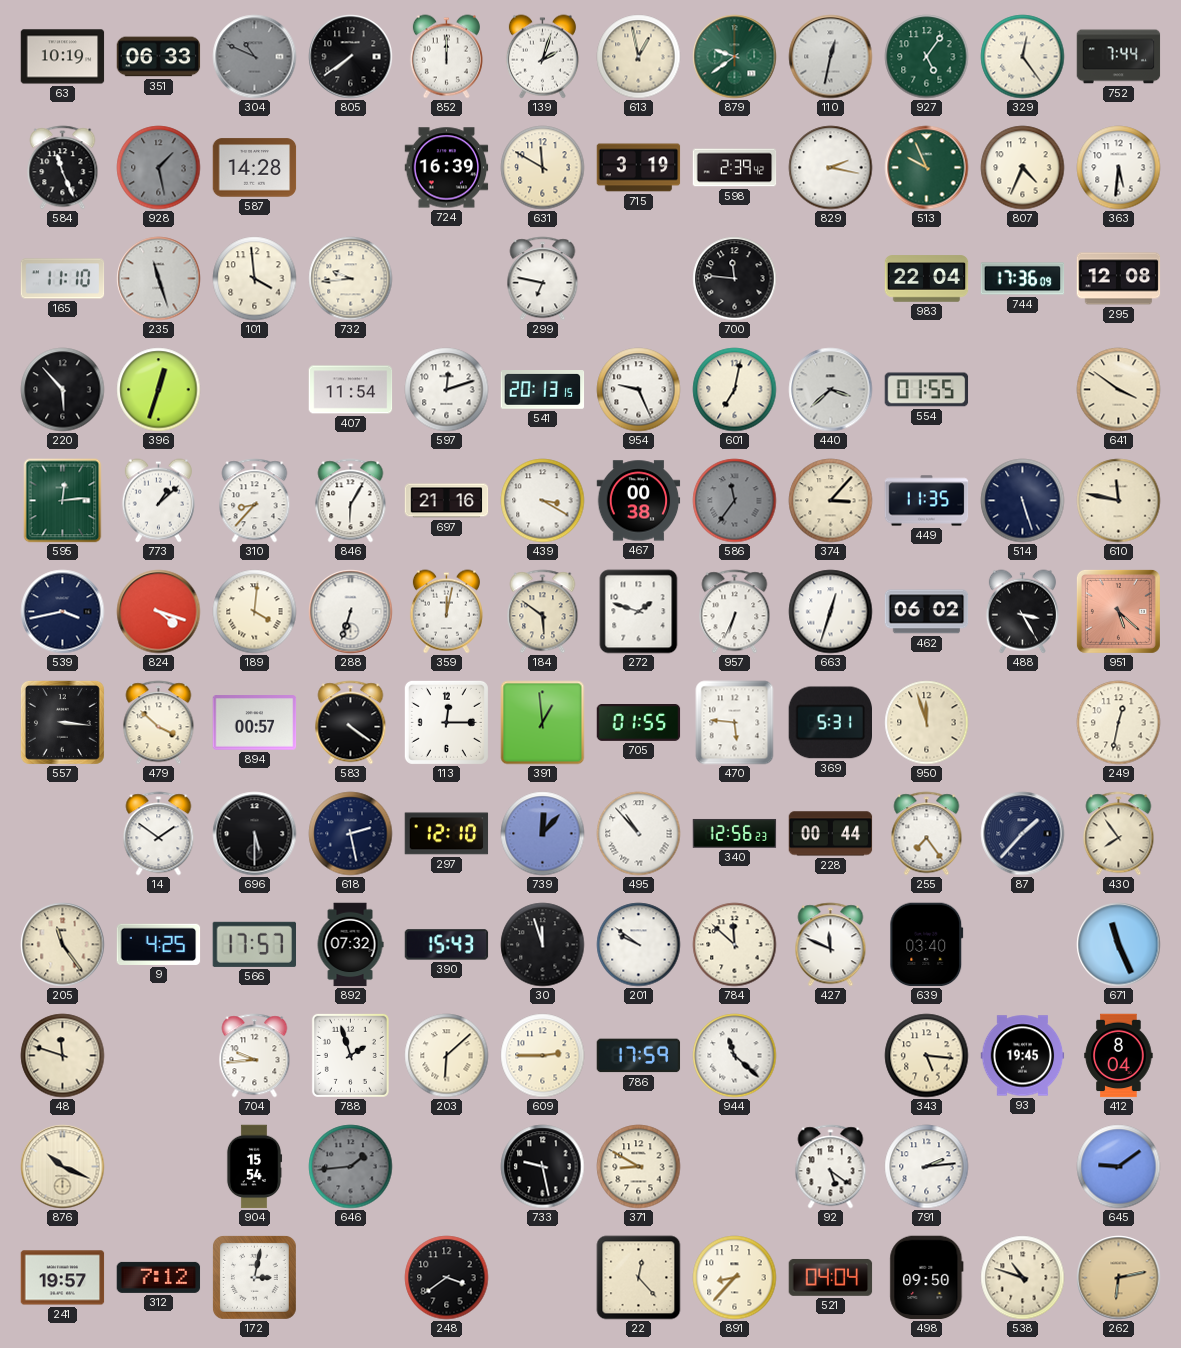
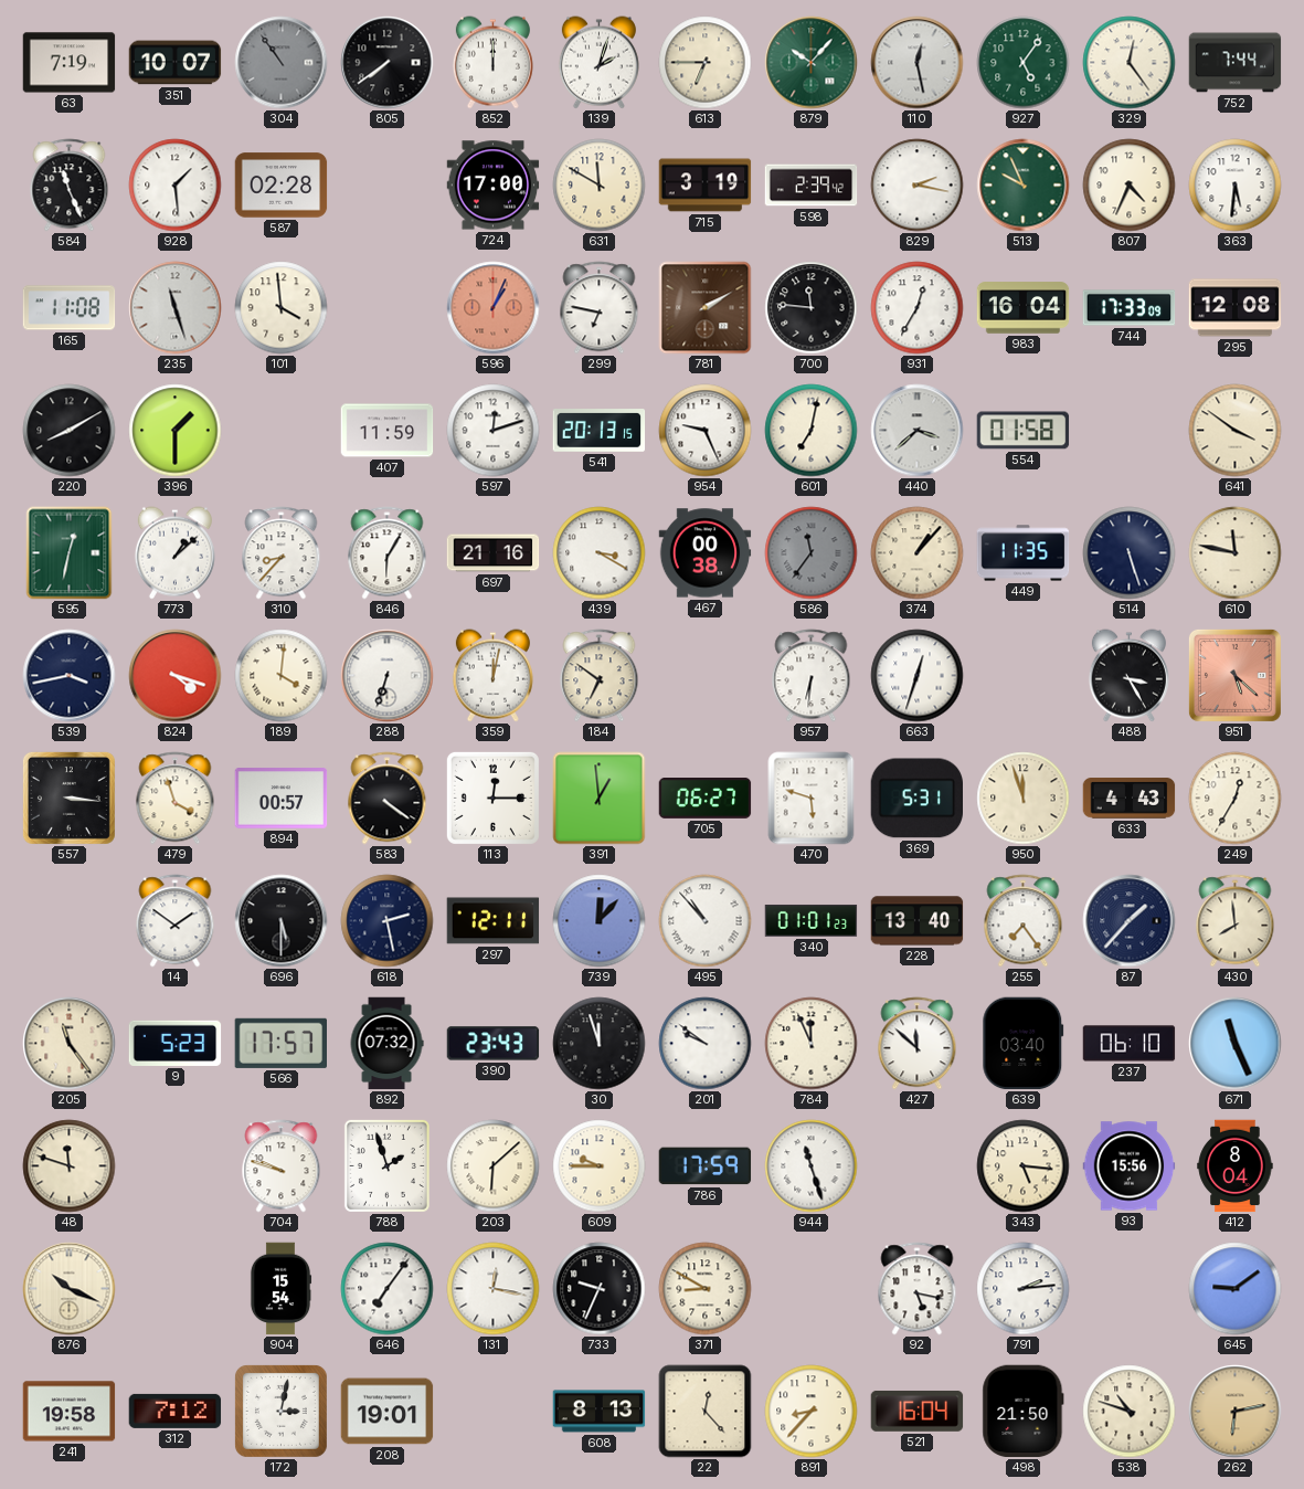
63: 10:19 -> 7:19
351: 06:33 -> 10:07
304: 10:49 -> 10:54
613: 12:58 -> 6:45
879: 9:39 -> 10:07
110: 12:32 -> 12:28
928: 1:28 -> 1:29
928 dial: grey -> white
587: 14:28 -> 02:28
724: 16:39 -> 17:00
165: 11:10 -> 11:08
732: 9:44 -> none
596: none -> 1:04
781: none -> 2:10
931: none -> 12:35
983: 22:04 -> 16:04
744: 17:36 -> 17:33
220: 5:53 -> 8:10
396: 12:33 -> 1:30
407: 11:54 -> 11:59
554: 01:55 -> 01:58
595: 12:14 -> 12:32
374: 3:07 -> 1:07
184: 5:51 -> 6:51
272: 1:48 -> none
957: 6:34 -> 6:31
462: 06:02 -> none
479: 3:52 -> 3:57
705: 01:55 -> 06:27
470: 5:46 -> 5:48
633: none -> 4:43
249: 12:32 -> 12:35
297: 12:10 -> 12:11
340: 12:56 -> 01:01
228: 00:44 -> 13:40
430: 7:54 -> 7:59
9: 4:25 -> 5:23
390: 15:43 -> 23:43
784: 11:52 -> 11:56
427: 11:49 -> 11:52
237: none -> 06:10
704: 9:44 -> 9:48
609: 2:45 -> 9:45
944: 11:22 -> 11:27
93: 19:45 -> 15:56
646: 1:44 -> 7:06
646 dial: grey -> white
131: none -> 12:17
733: 9:28 -> 9:34
92: 5:21 -> 5:17
241: 19:57 -> 19:58
208: none -> 19:01
248: 3:39 -> none
608: none -> 8:13
521: 04:04 -> 16:04
498: 09:50 -> 21:50
